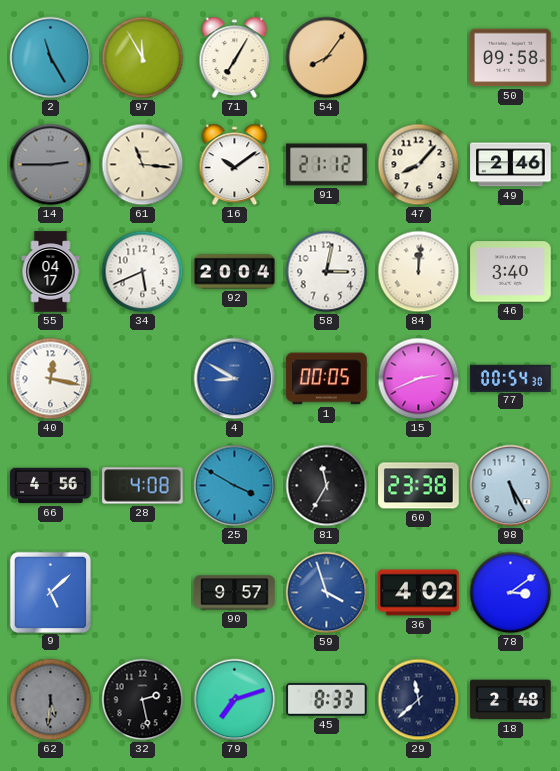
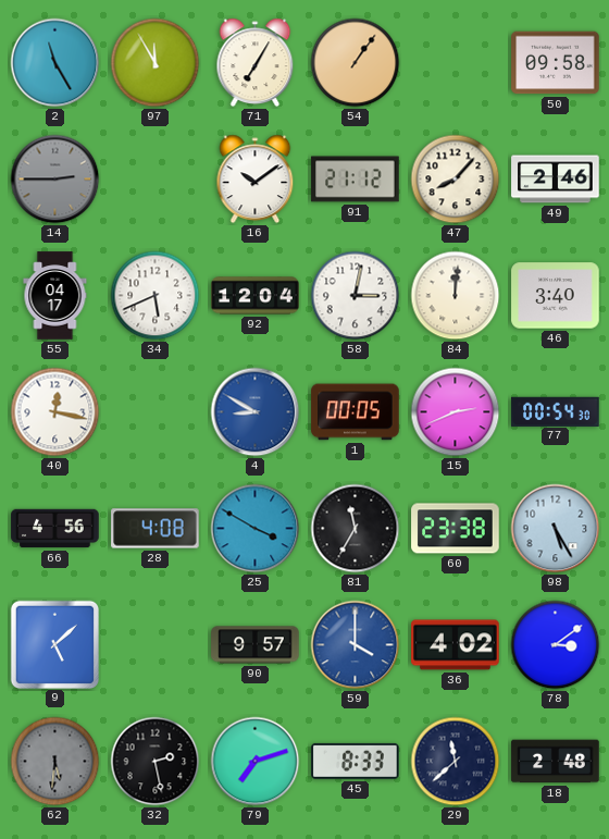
54: 8:06 -> 1:06
61: 11:16 -> none
92: 20:04 -> 12:04
59: 3:57 -> 4:00
